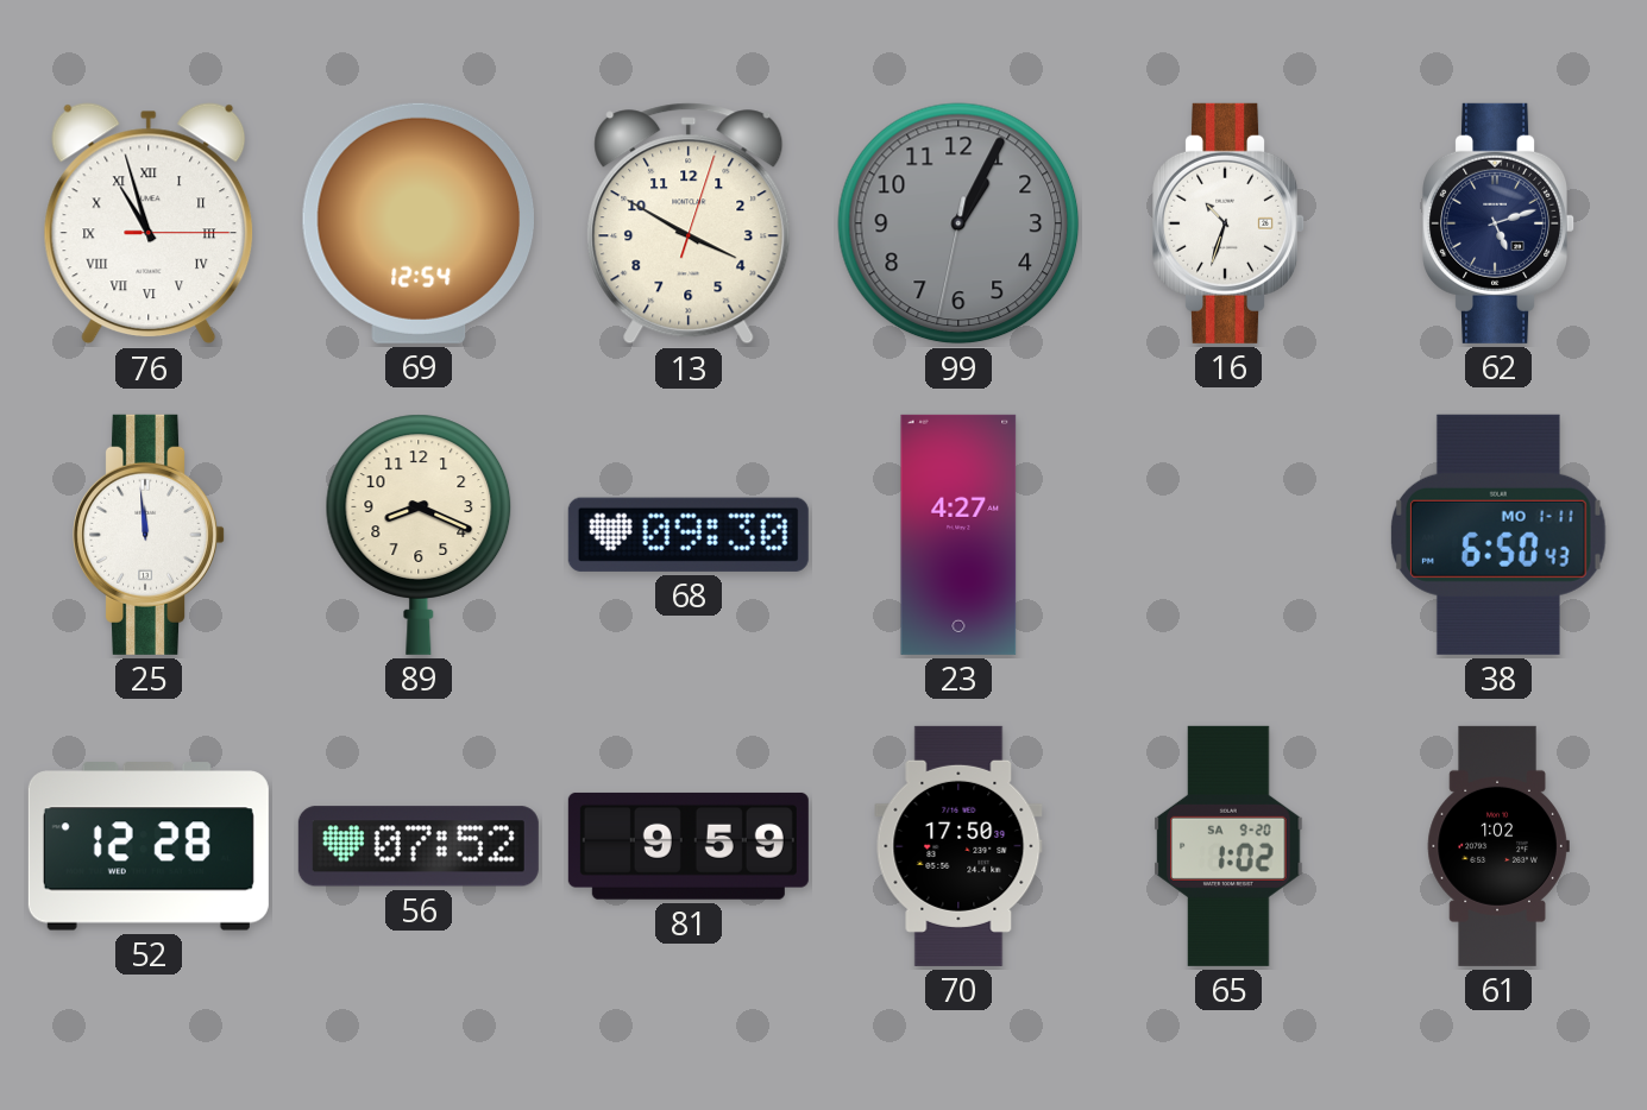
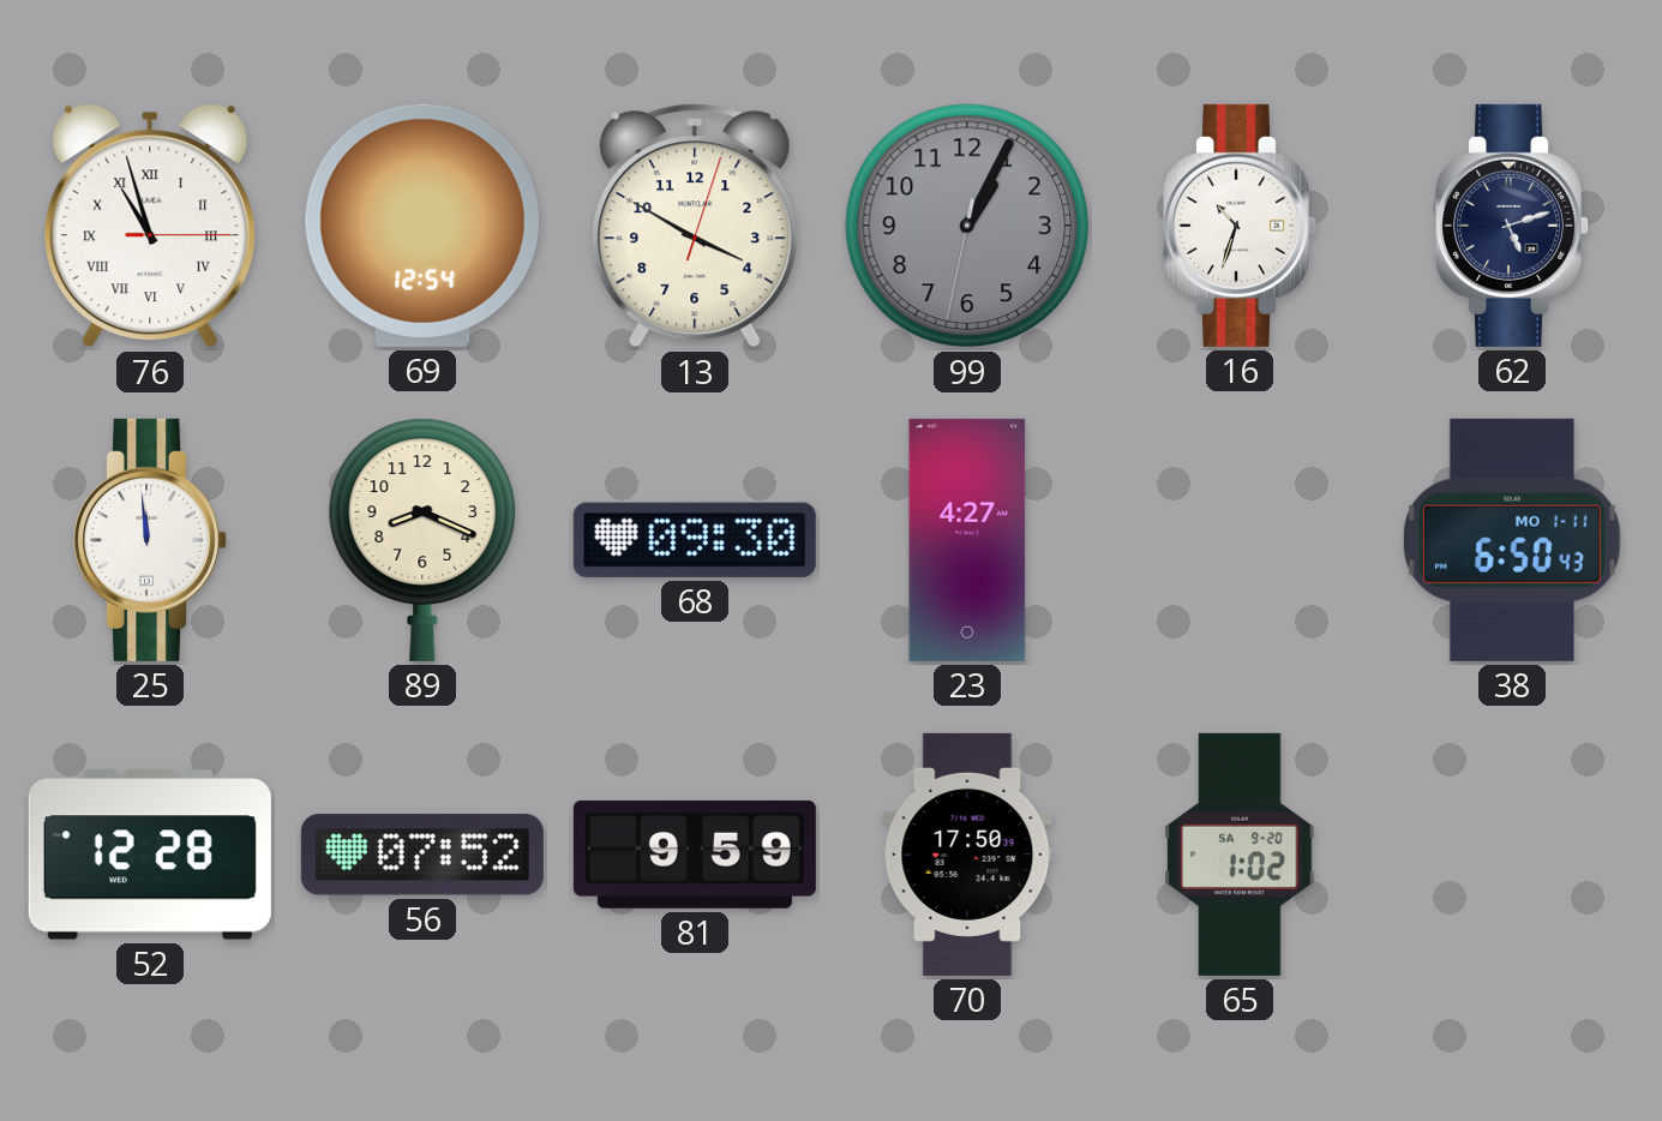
61: 1:02 -> none
